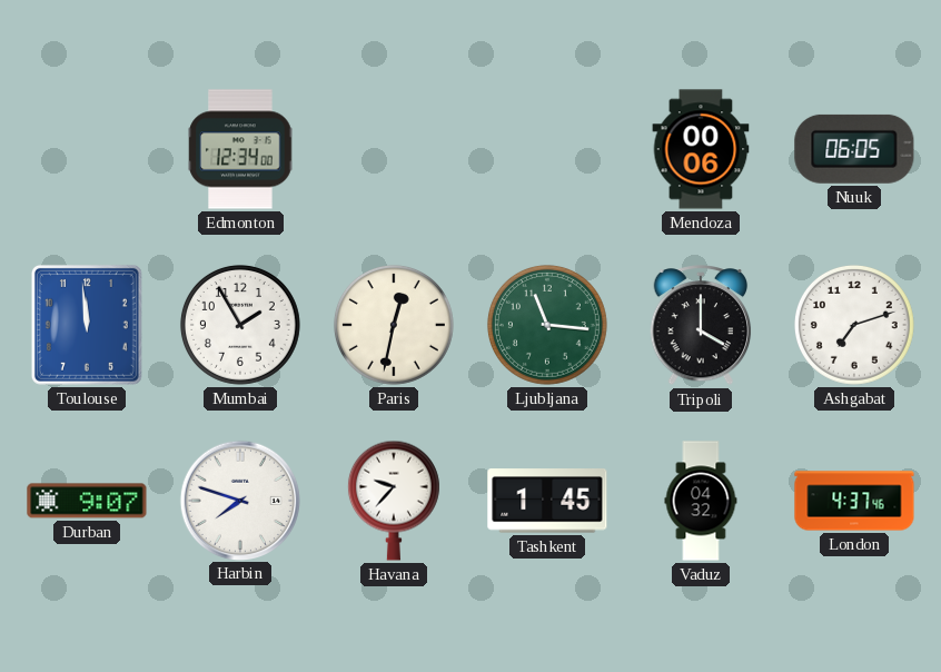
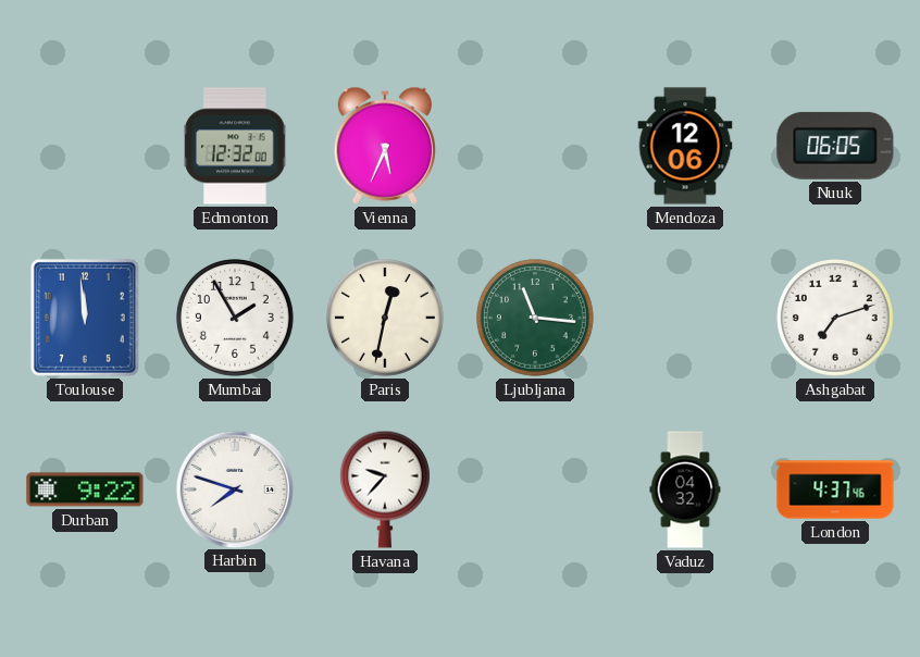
Edmonton: 12:34 -> 12:32
Vienna: none -> 5:34
Mendoza: 00:06 -> 12:06
Tripoli: 4:00 -> none
Durban: 9:07 -> 9:22
Tashkent: 1:45 -> none
